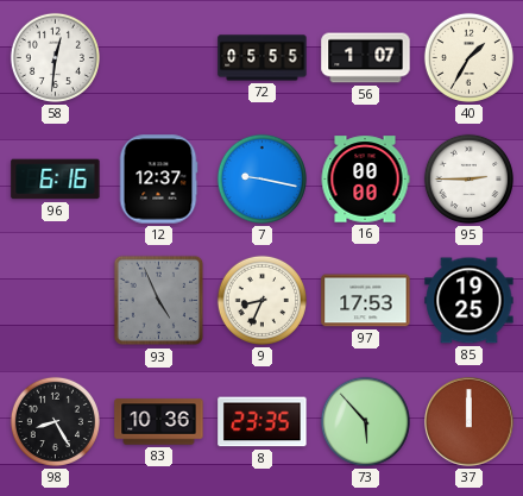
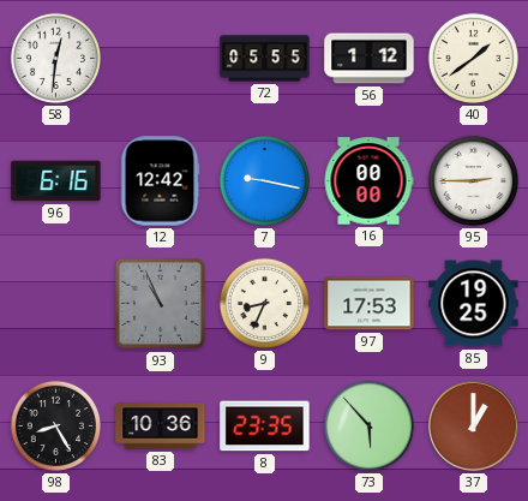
56: 1:07 -> 1:12
40: 1:35 -> 1:39
12: 12:37 -> 12:42
93: 4:56 -> 10:56
37: 12:00 -> 1:00
